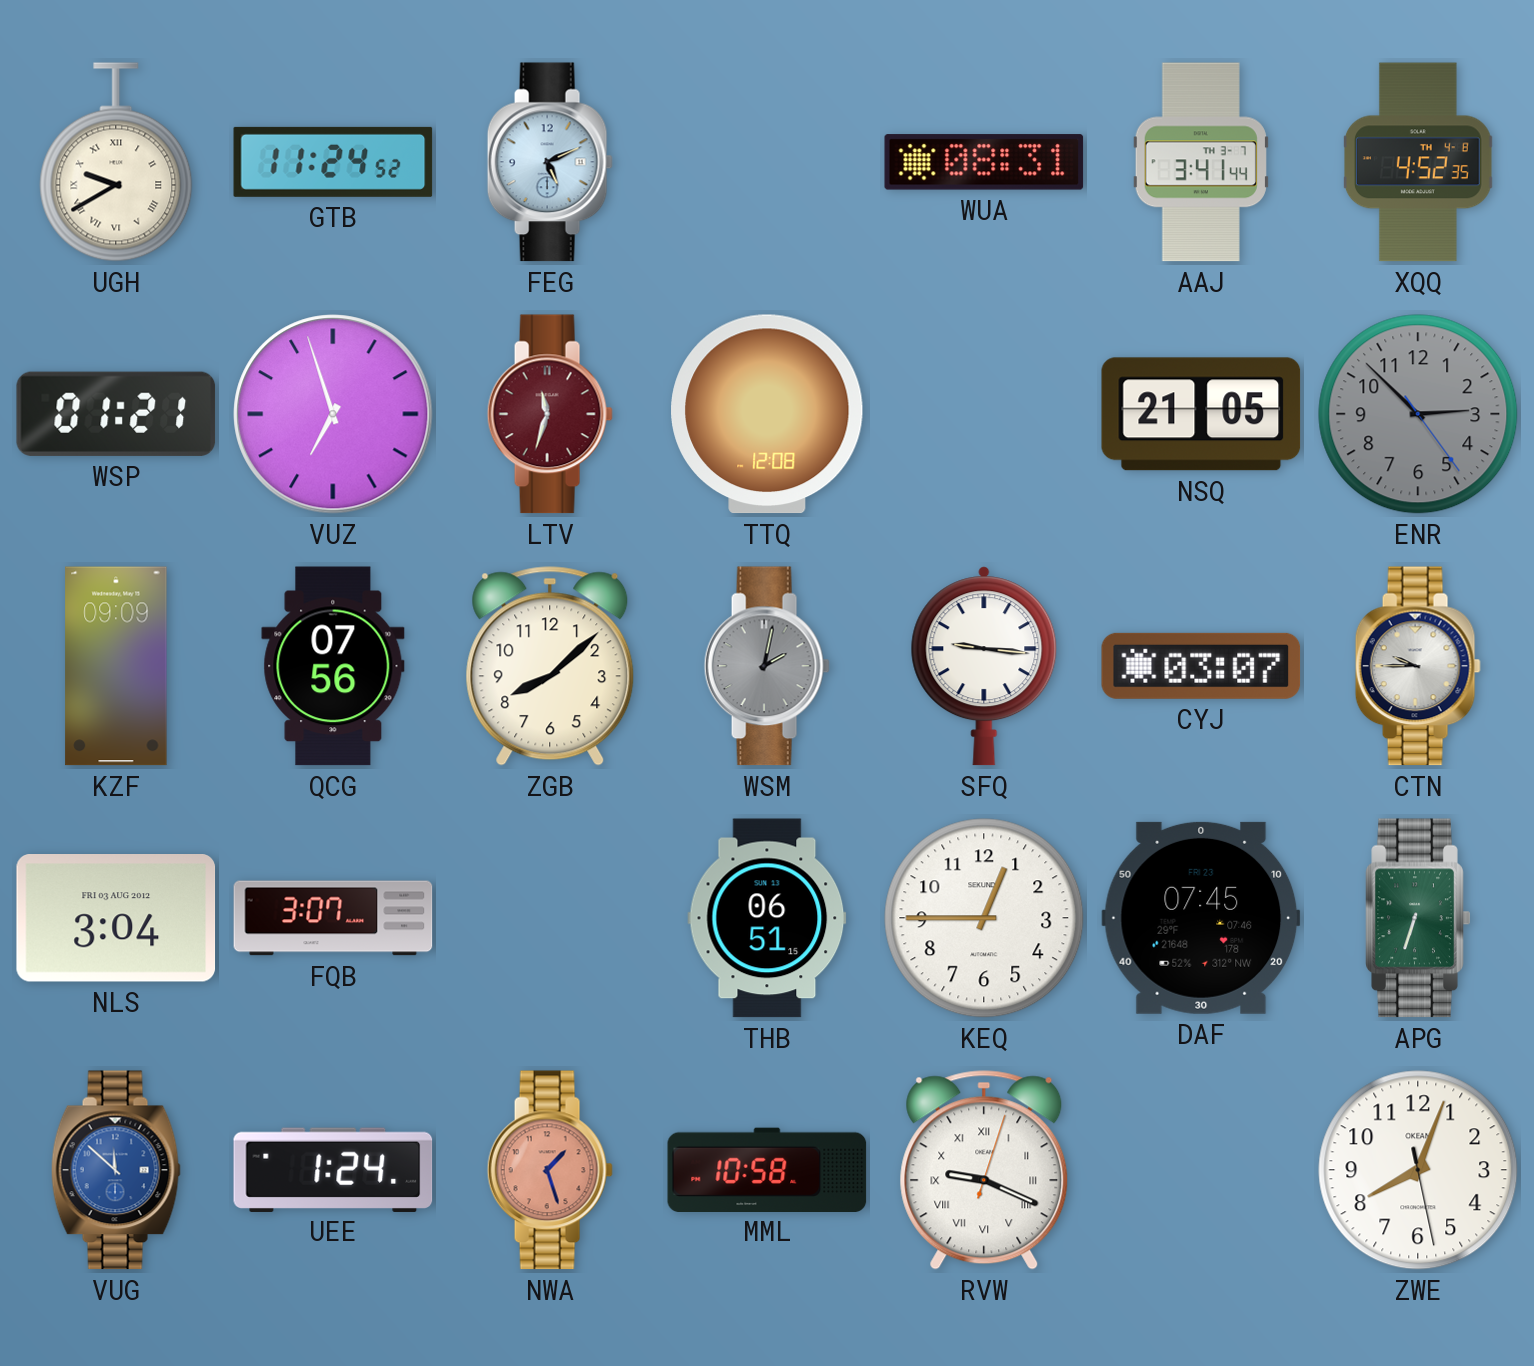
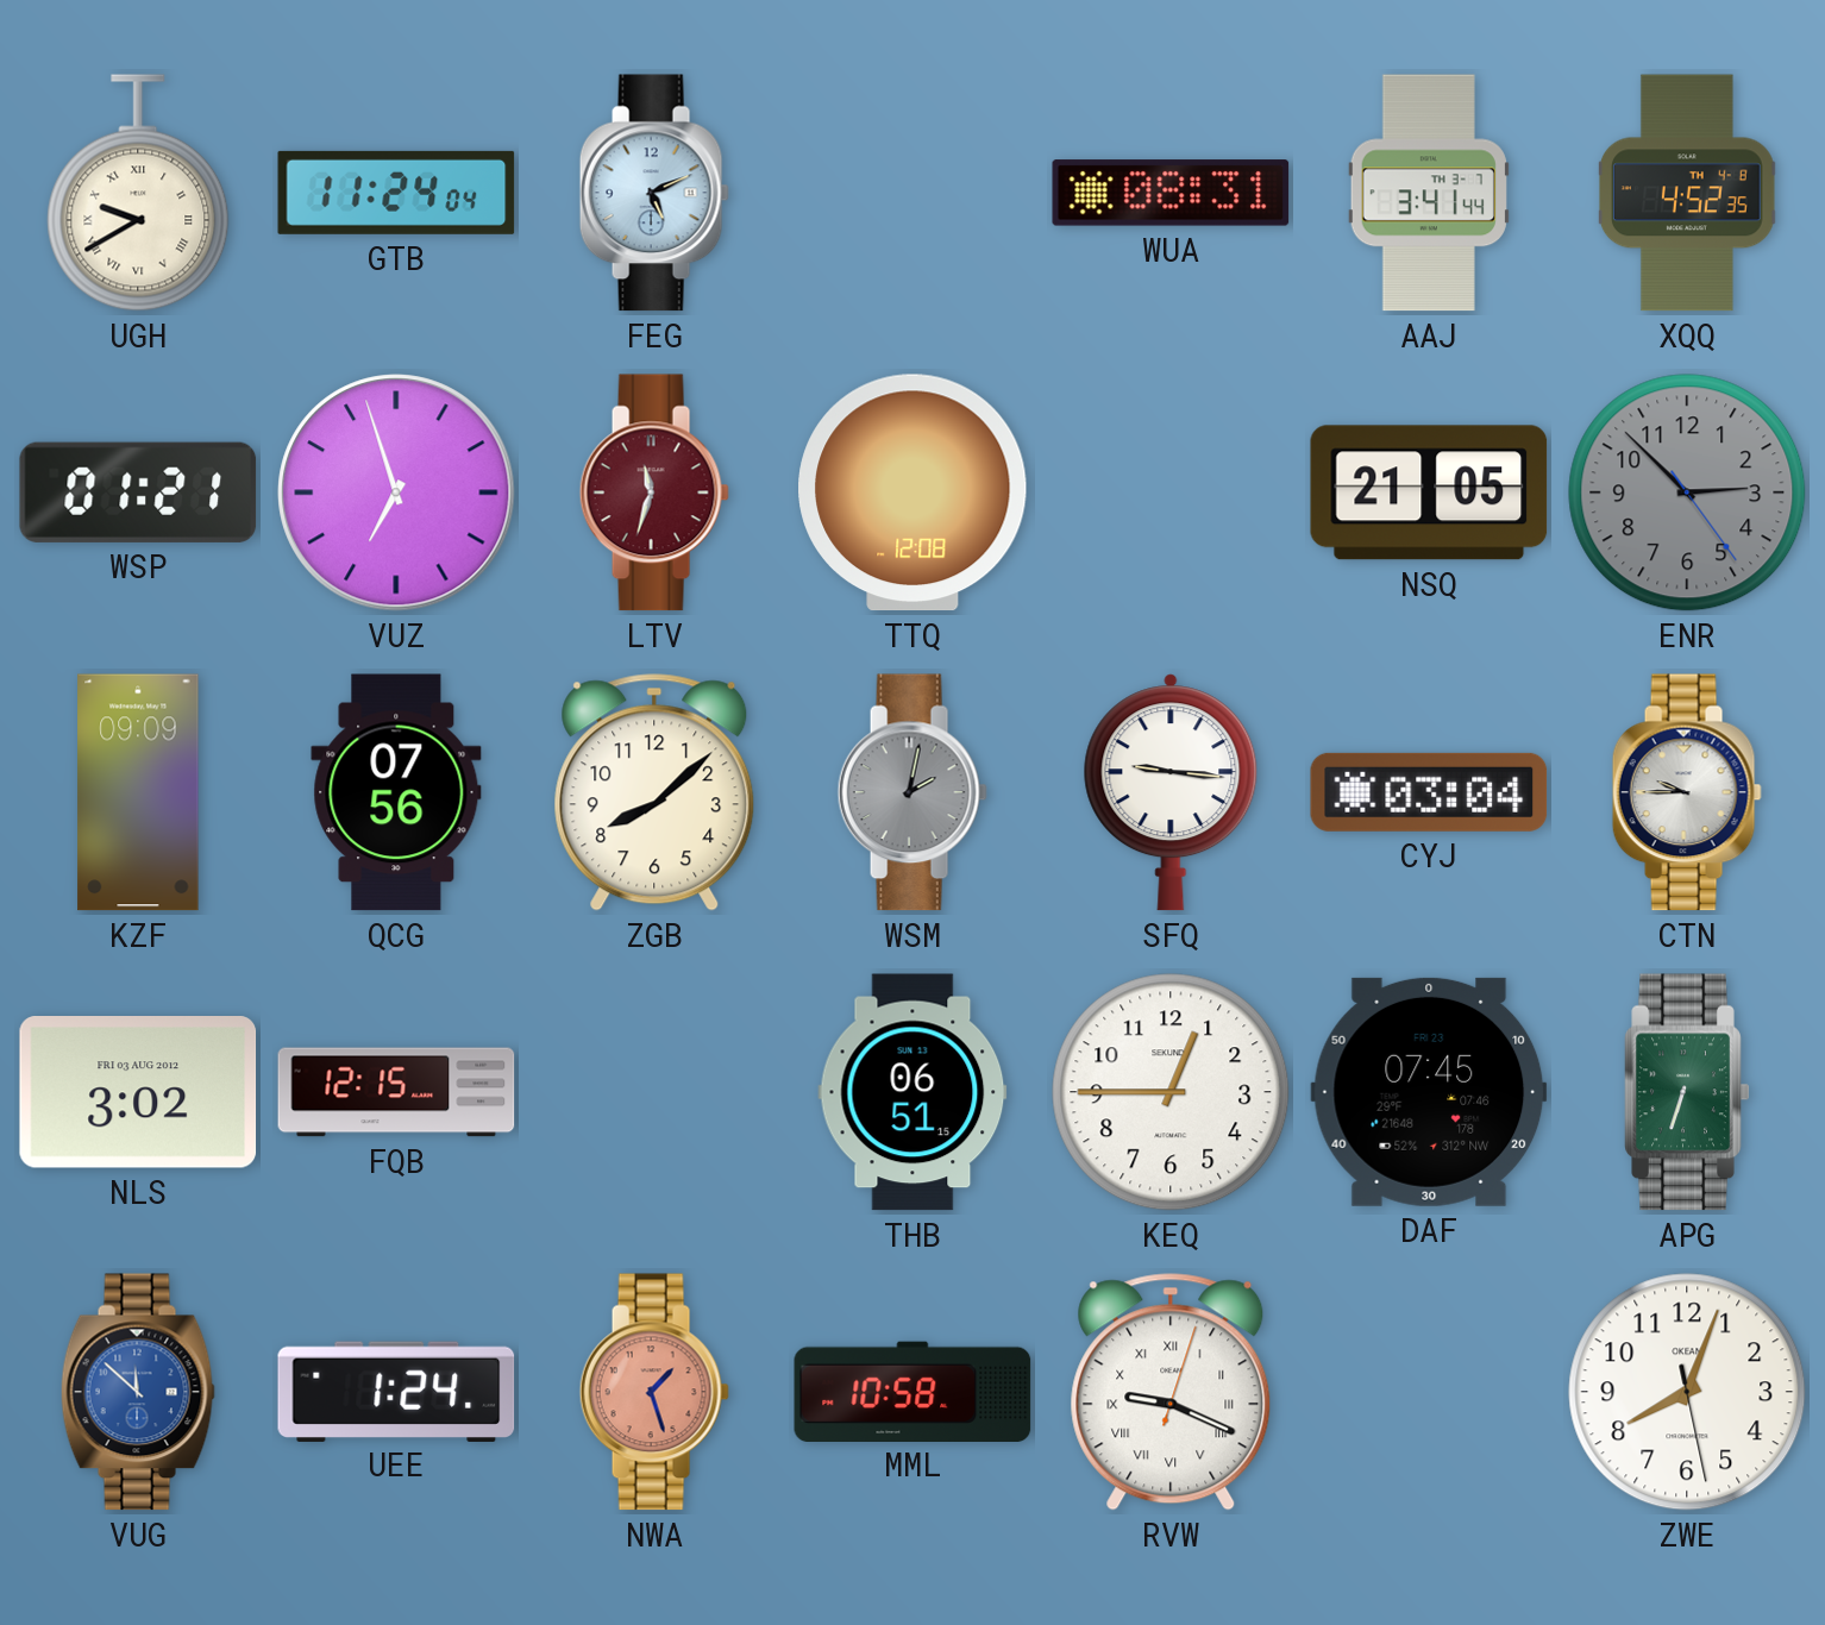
GTB: 11:24:52 -> 11:24:04
CYJ: 03:07 -> 03:04
NLS: 3:04 -> 3:02
FQB: 3:07 -> 12:15
